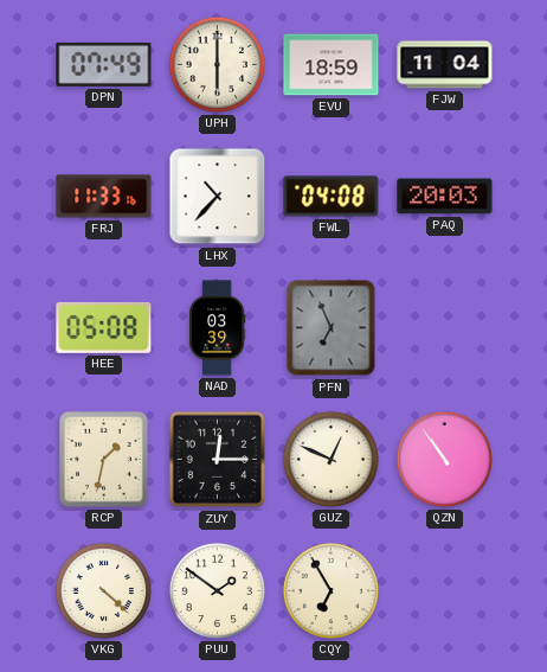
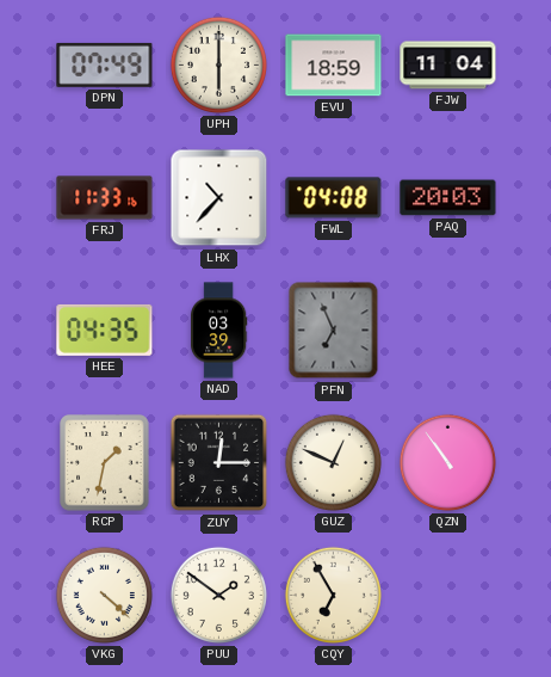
HEE: 05:08 -> 04:35
